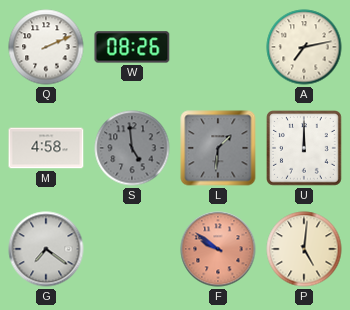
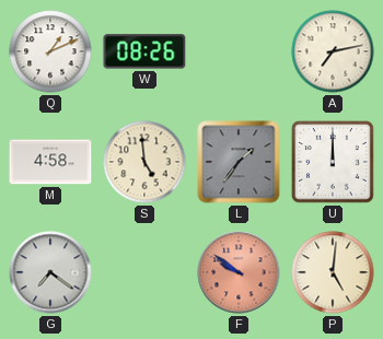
Q: 2:11 -> 1:11
S dial: grey -> cream
L: 1:31 -> 1:36
